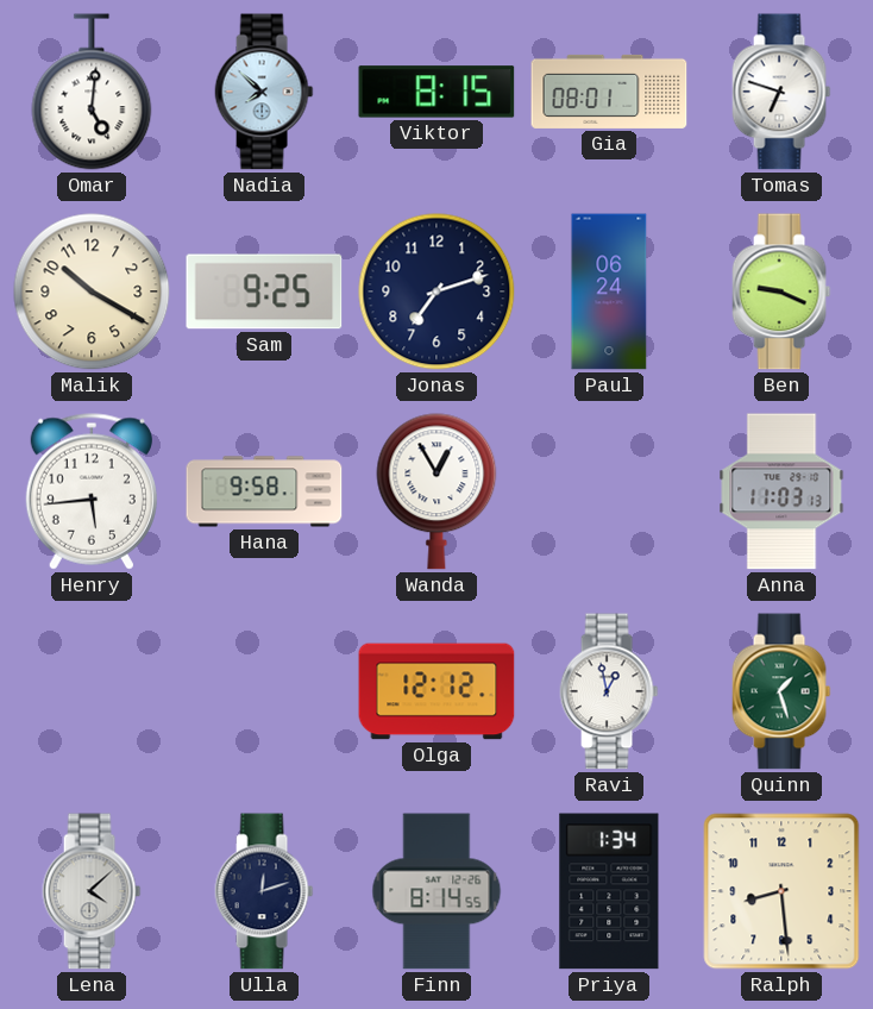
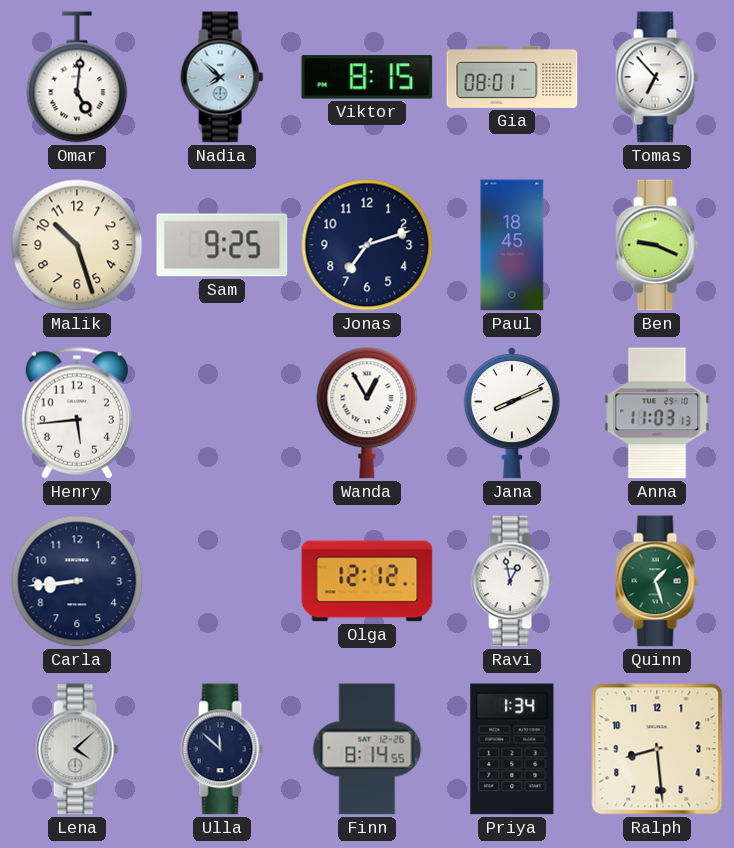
Tomas: 6:48 -> 6:53
Malik: 10:20 -> 10:27
Paul: 06:24 -> 18:45
Hana: 9:58 -> none
Jana: none -> 8:11
Carla: none -> 8:44
Ulla: 12:12 -> 11:52
